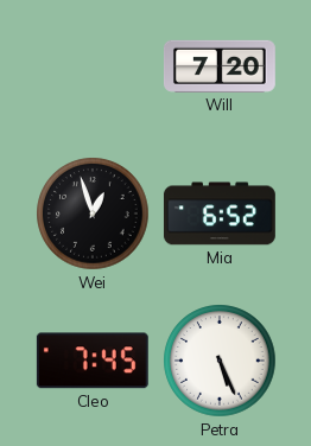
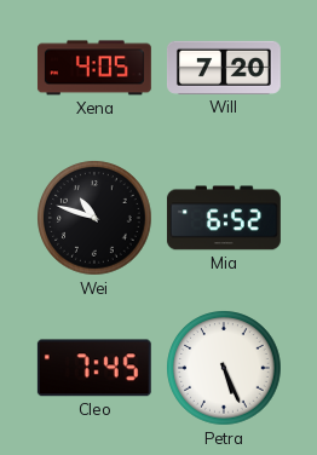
Xena: none -> 4:05
Wei: 12:57 -> 10:48
